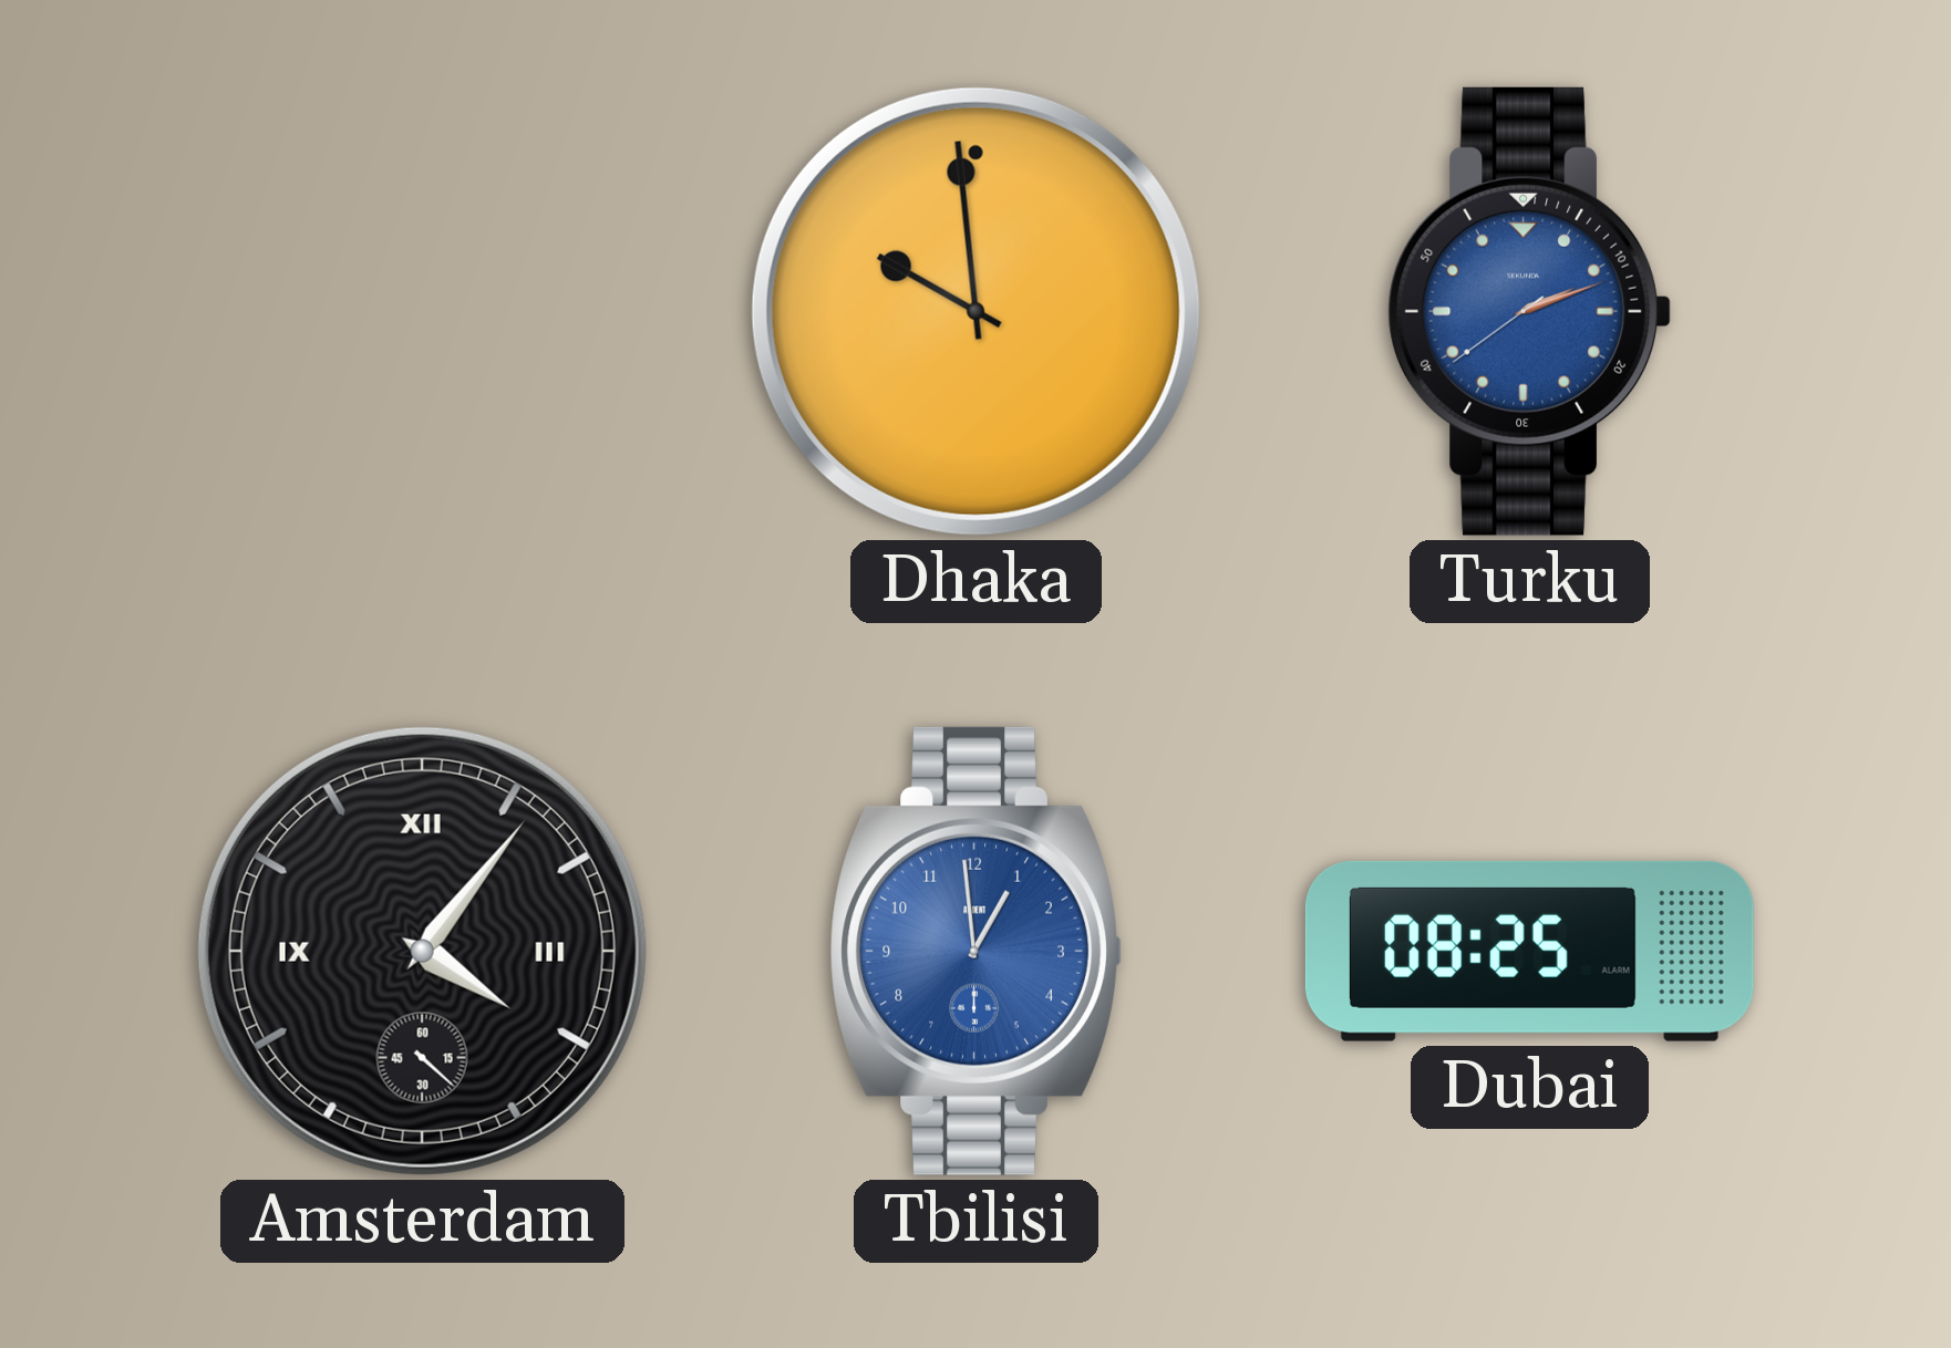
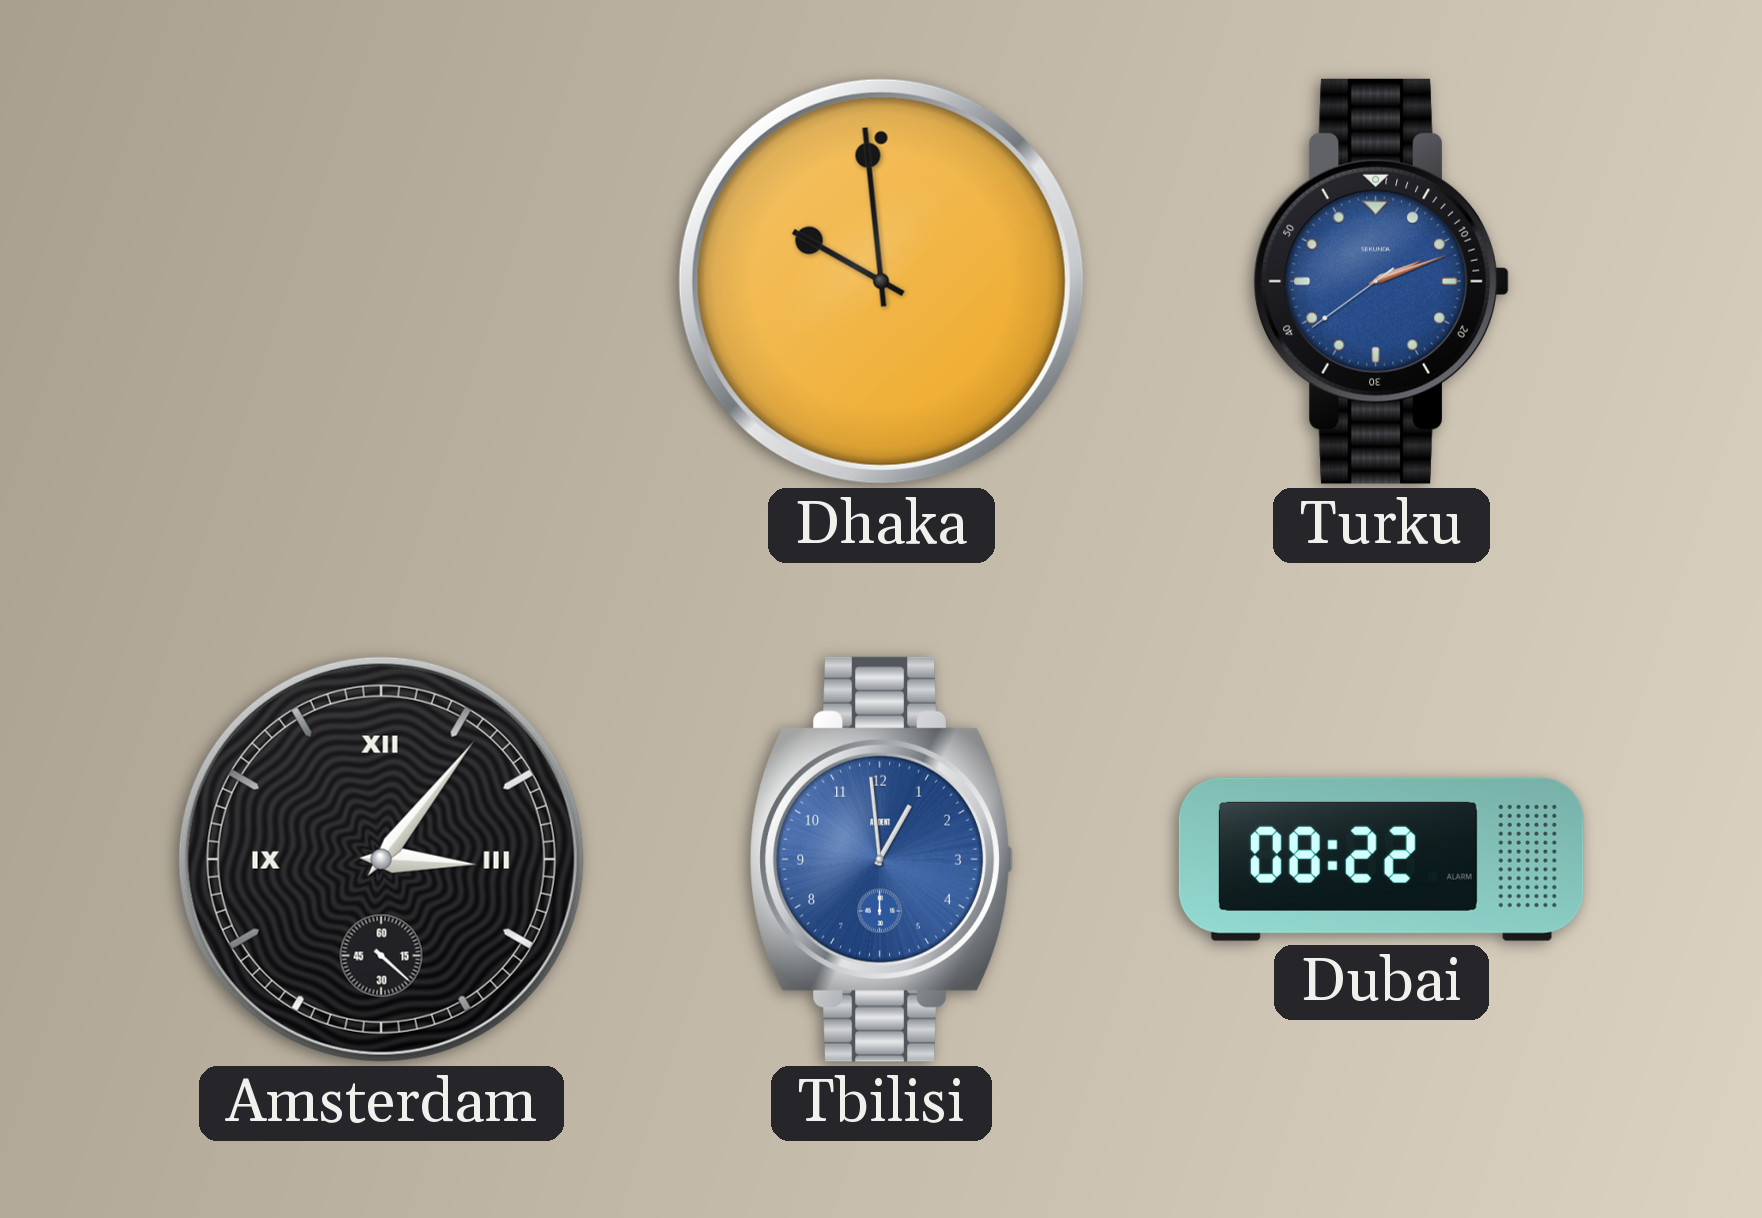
Amsterdam: 4:06 -> 3:06
Dubai: 08:25 -> 08:22
